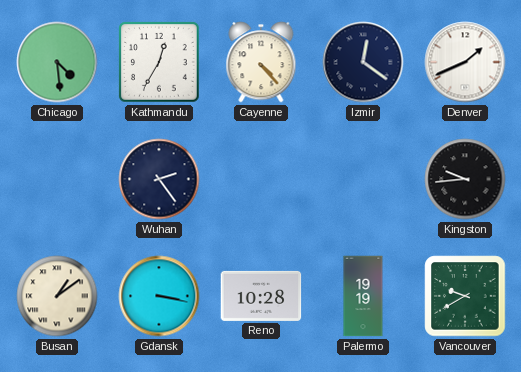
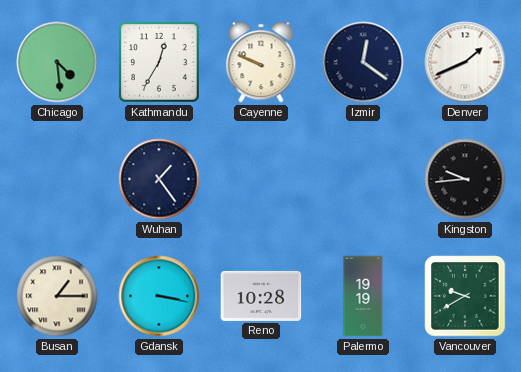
Cayenne: 4:23 -> 9:49
Wuhan: 2:24 -> 1:24
Busan: 1:09 -> 1:15
